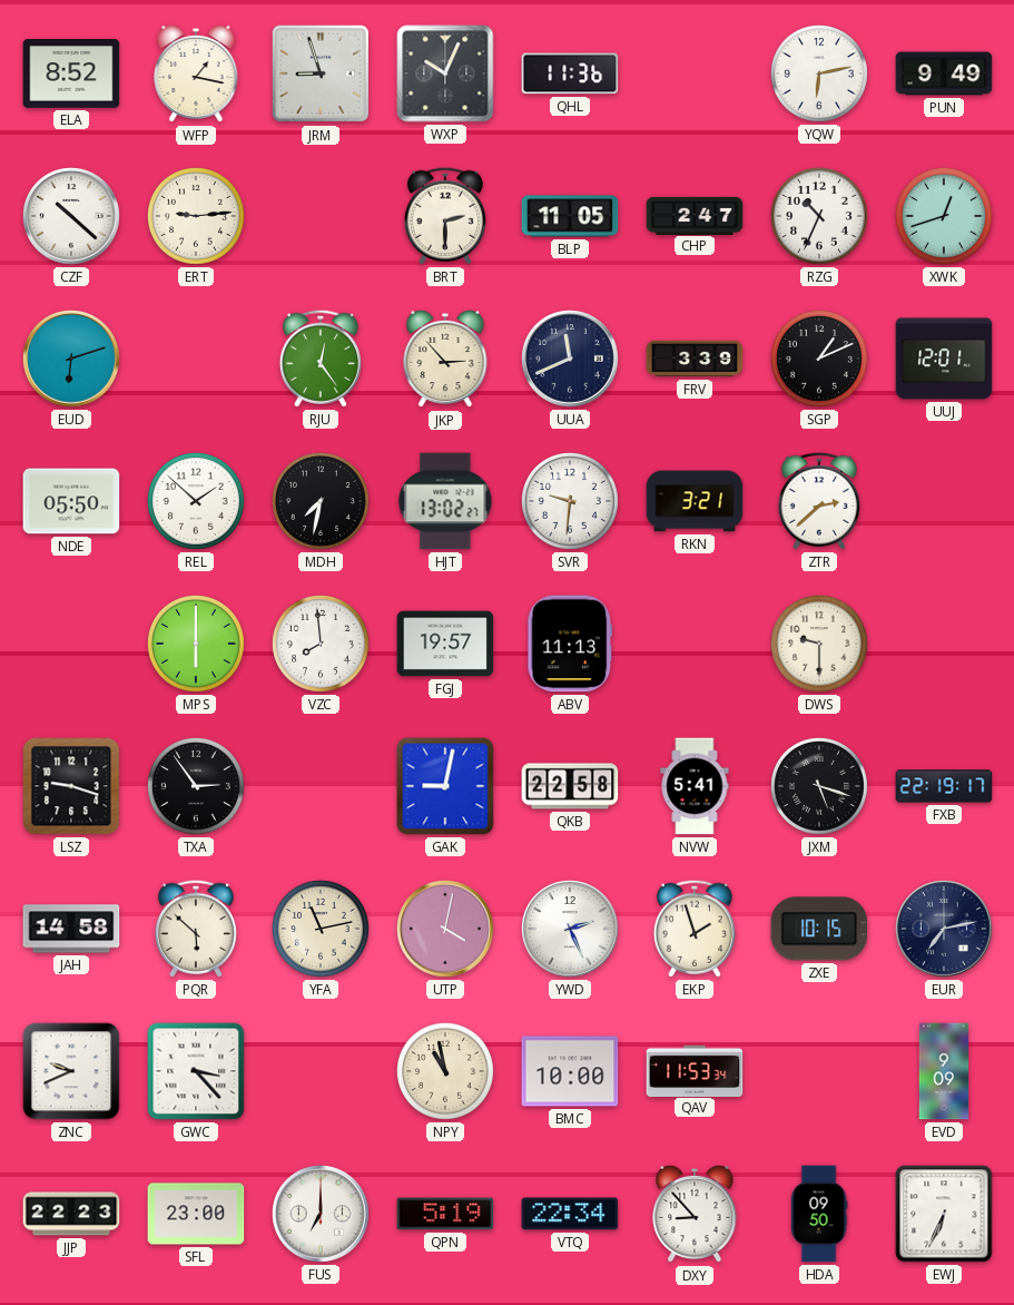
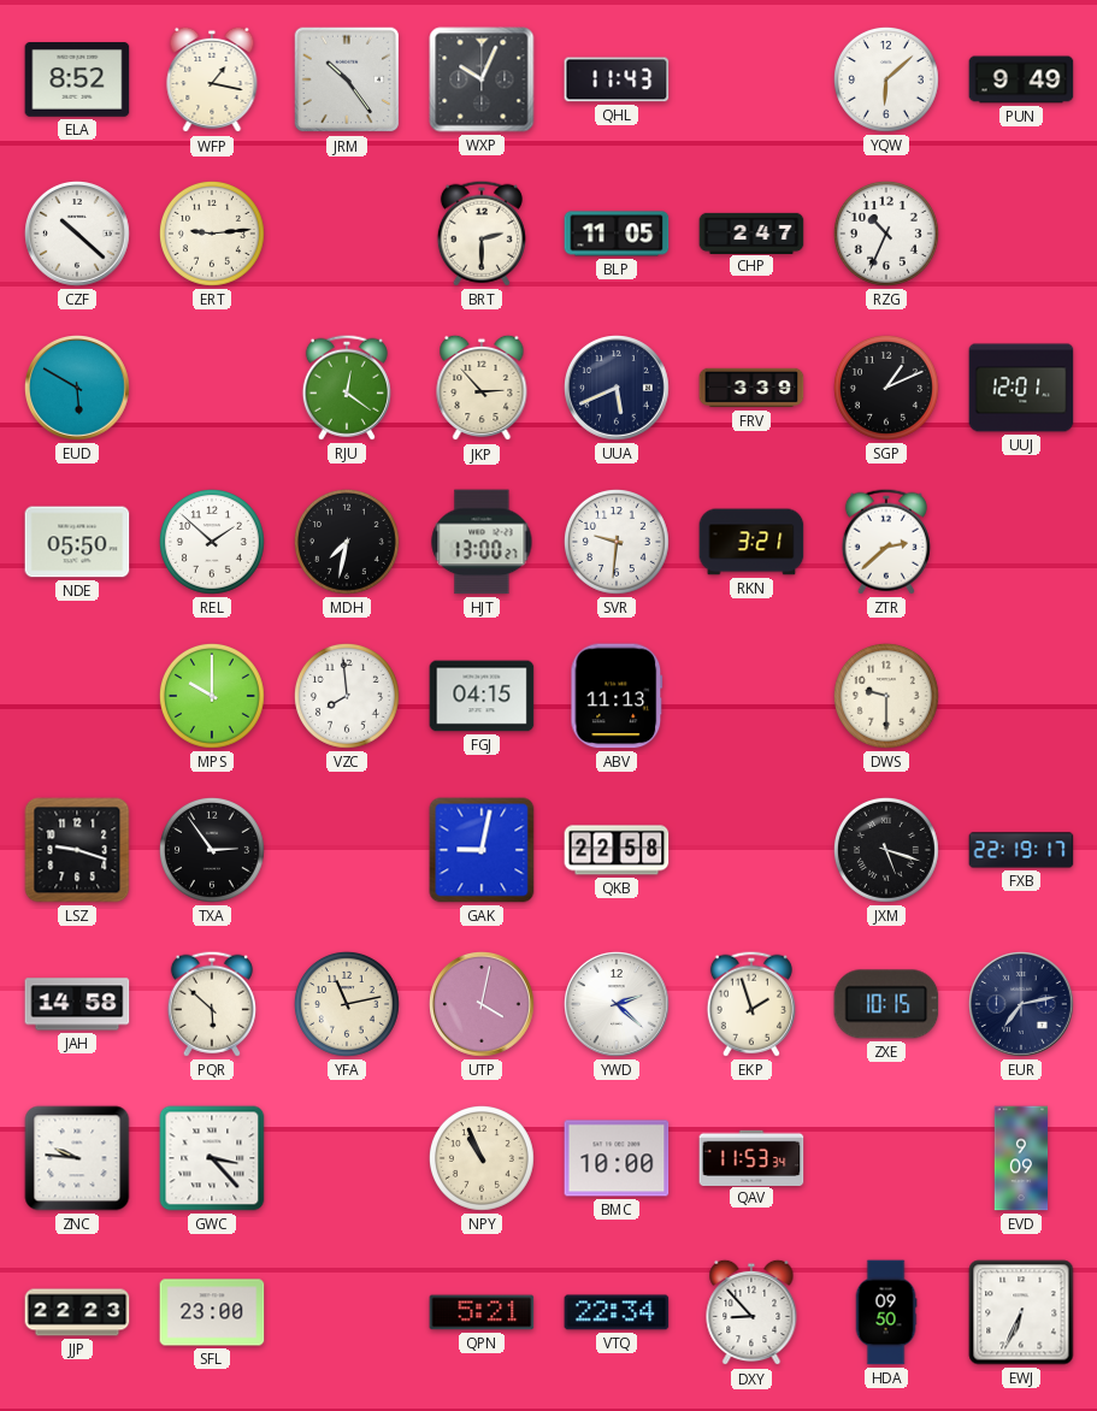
JRM: 8:57 -> 10:24
QHL: 11:36 -> 11:43
YQW: 6:13 -> 6:08
XWK: 12:42 -> none
EUD: 6:12 -> 5:50
RJU: 12:24 -> 12:21
UUA: 11:41 -> 5:41
HJT: 13:02 -> 13:00
MPS: 6:00 -> 10:00
FGJ: 19:57 -> 04:15
NVW: 5:41 -> none
YWD: 2:26 -> 2:22
ZNC: 9:41 -> 9:46
NPY: 10:58 -> 10:56
FUS: 7:00 -> none
QPN: 5:19 -> 5:21
